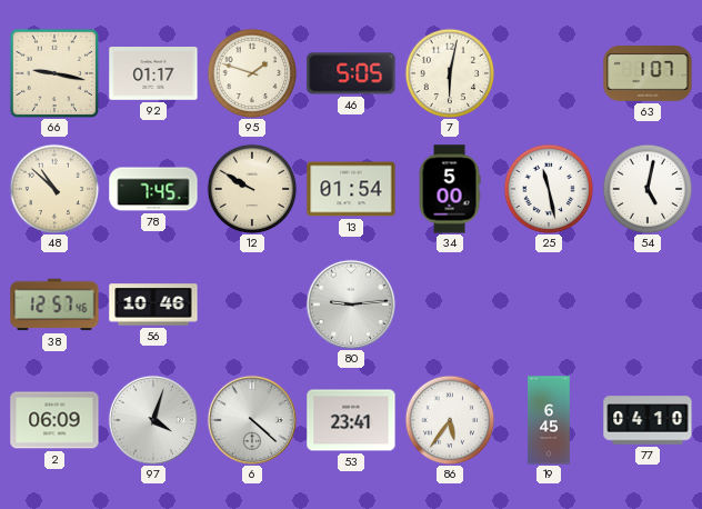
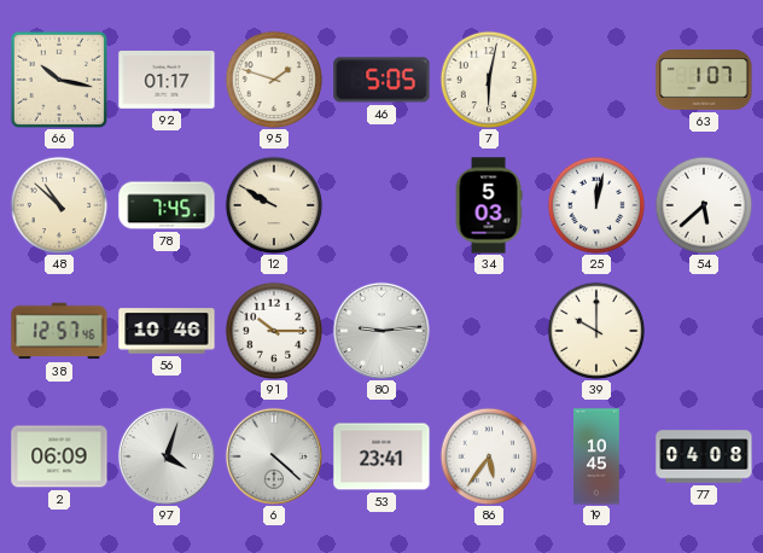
66: 9:17 -> 10:17
13: 01:54 -> none
34: 5:00 -> 5:03
25: 11:28 -> 12:02
54: 5:02 -> 5:38
91: none -> 10:15
39: none -> 10:00
19: 6:45 -> 10:45
77: 04:10 -> 04:08
